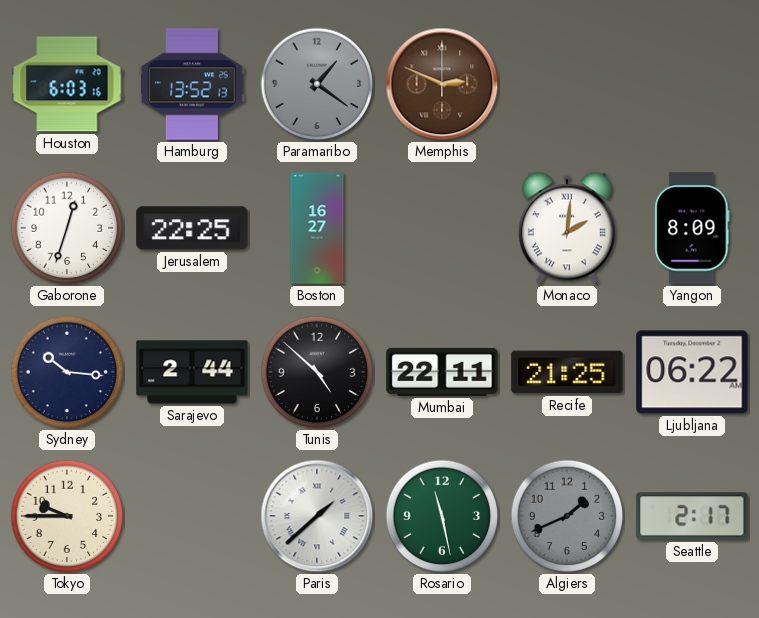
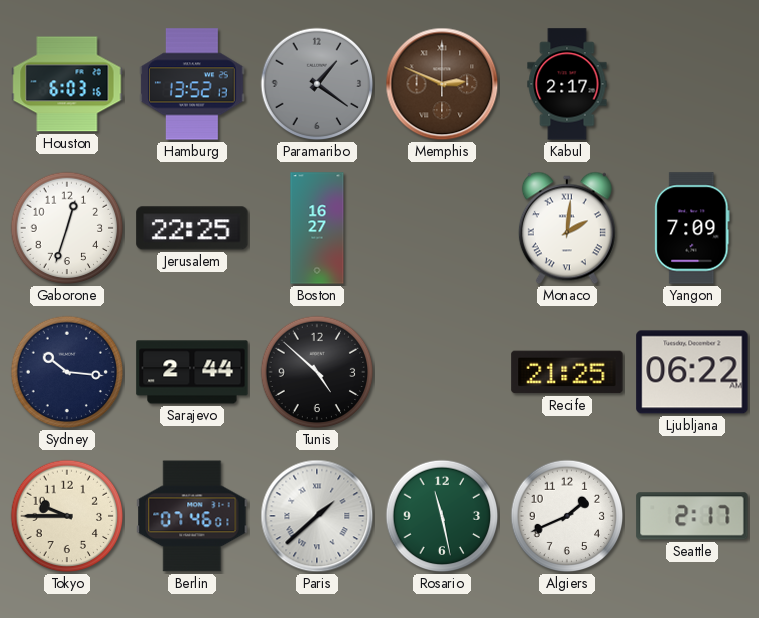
Kabul: none -> 2:17
Yangon: 8:09 -> 7:09
Mumbai: 22:11 -> none
Berlin: none -> 07:46
Algiers dial: grey -> white
